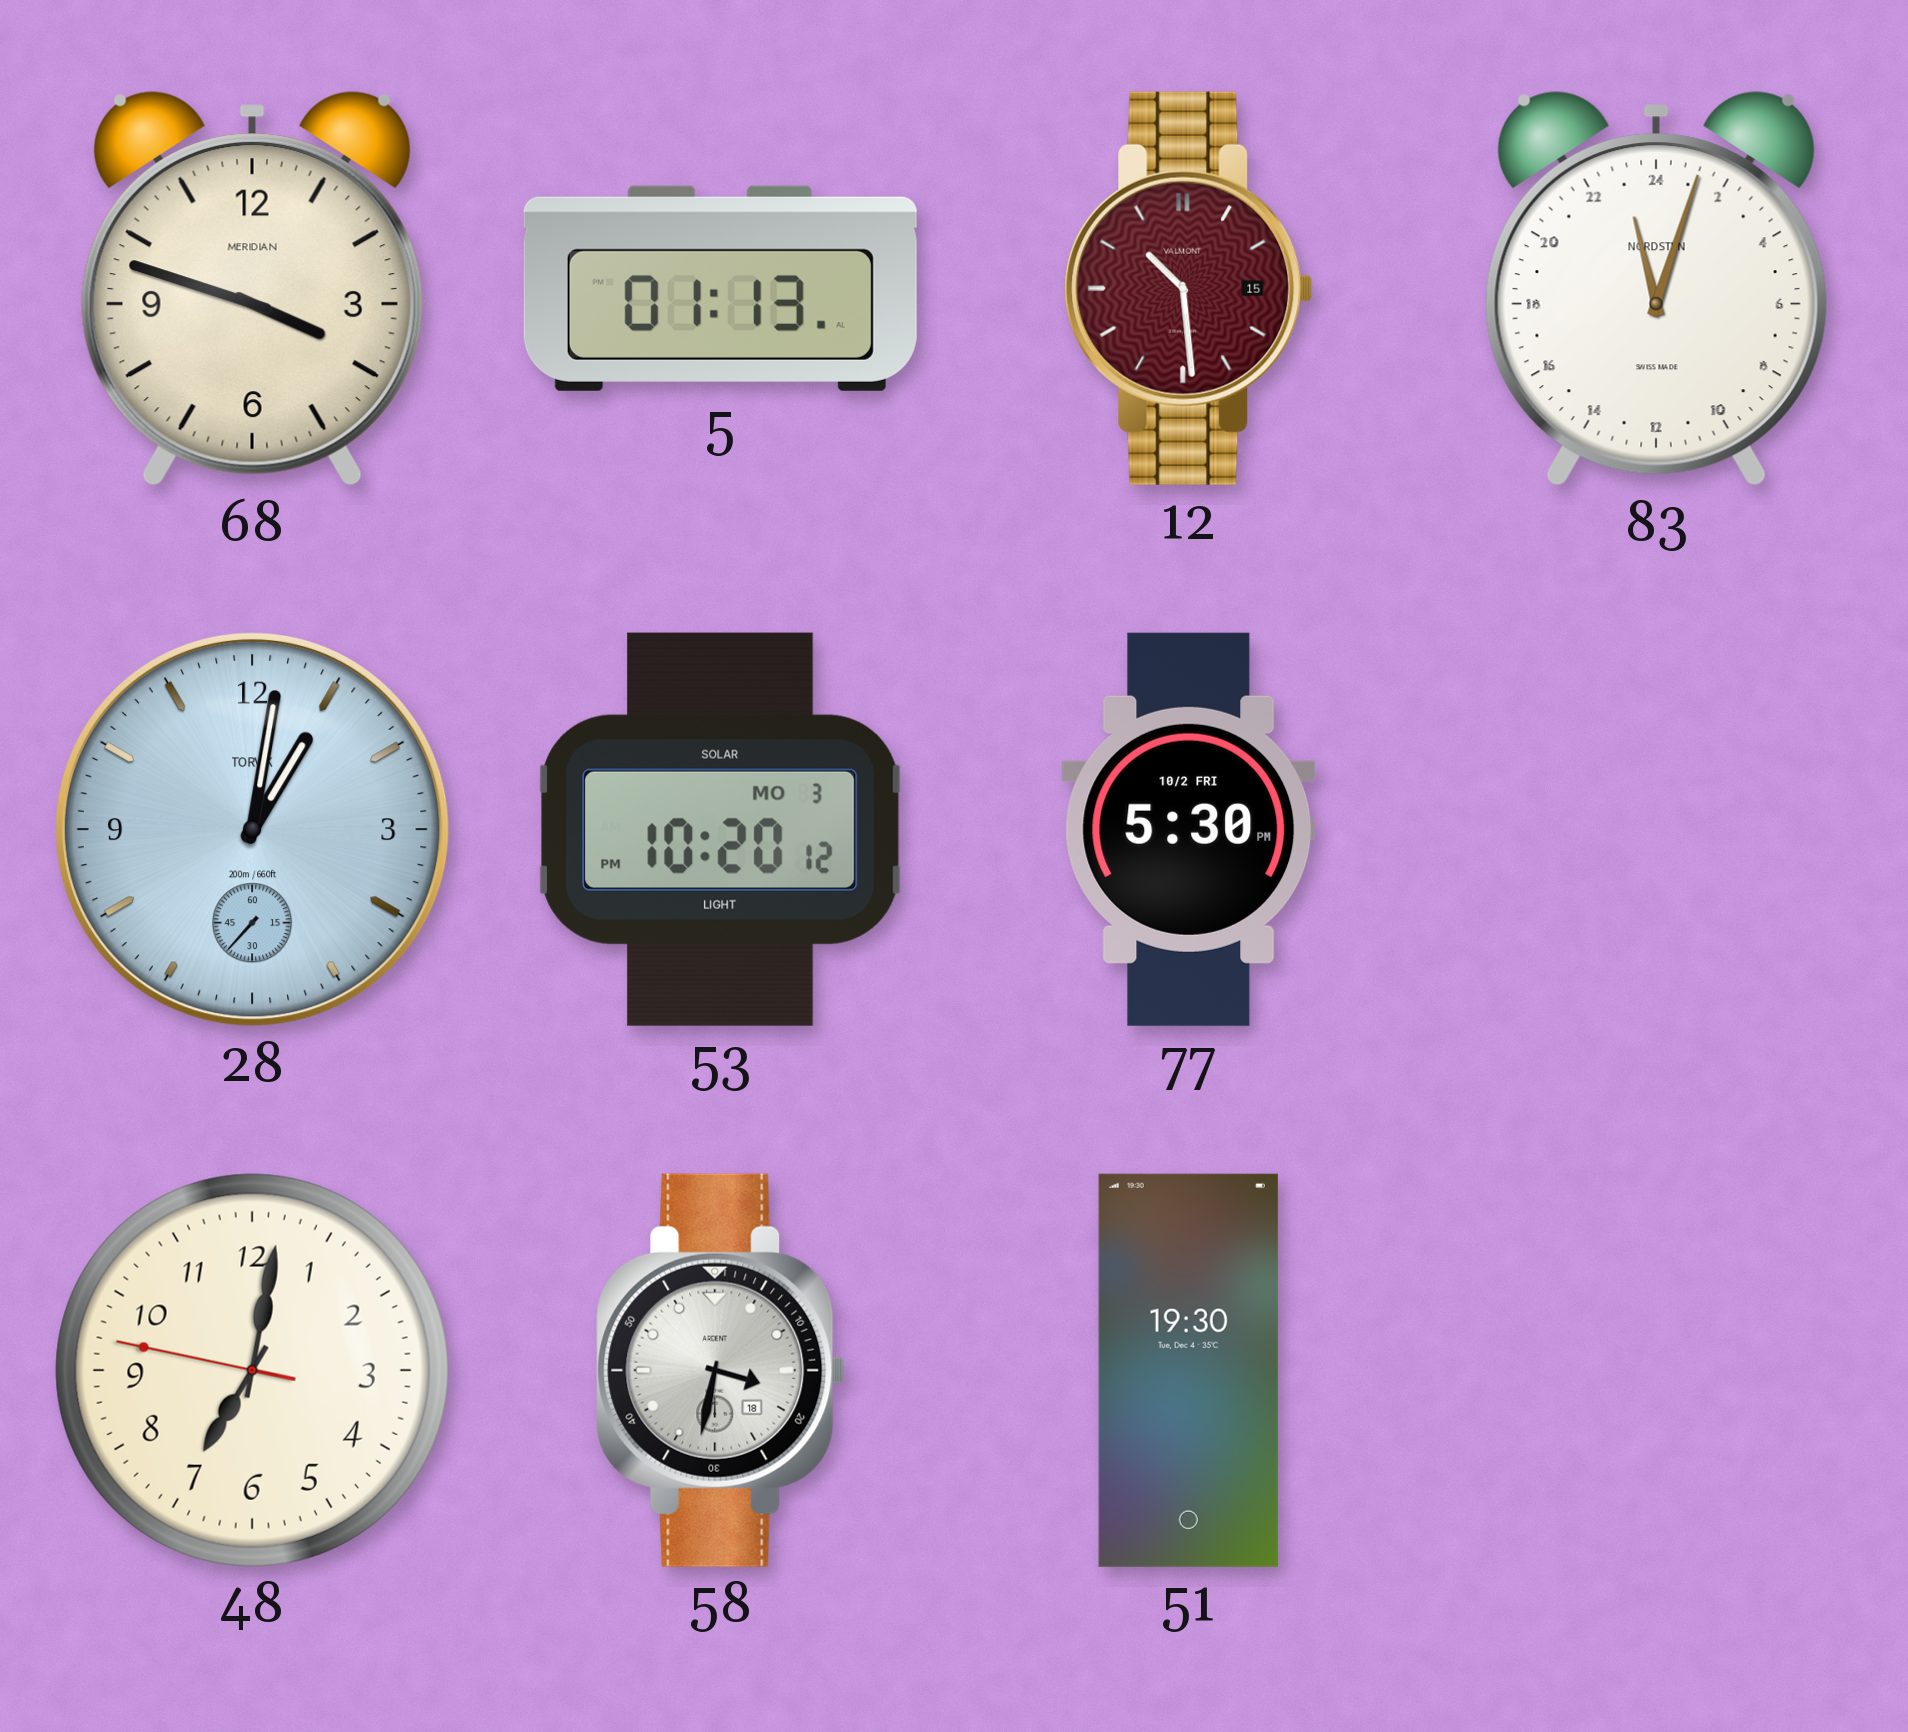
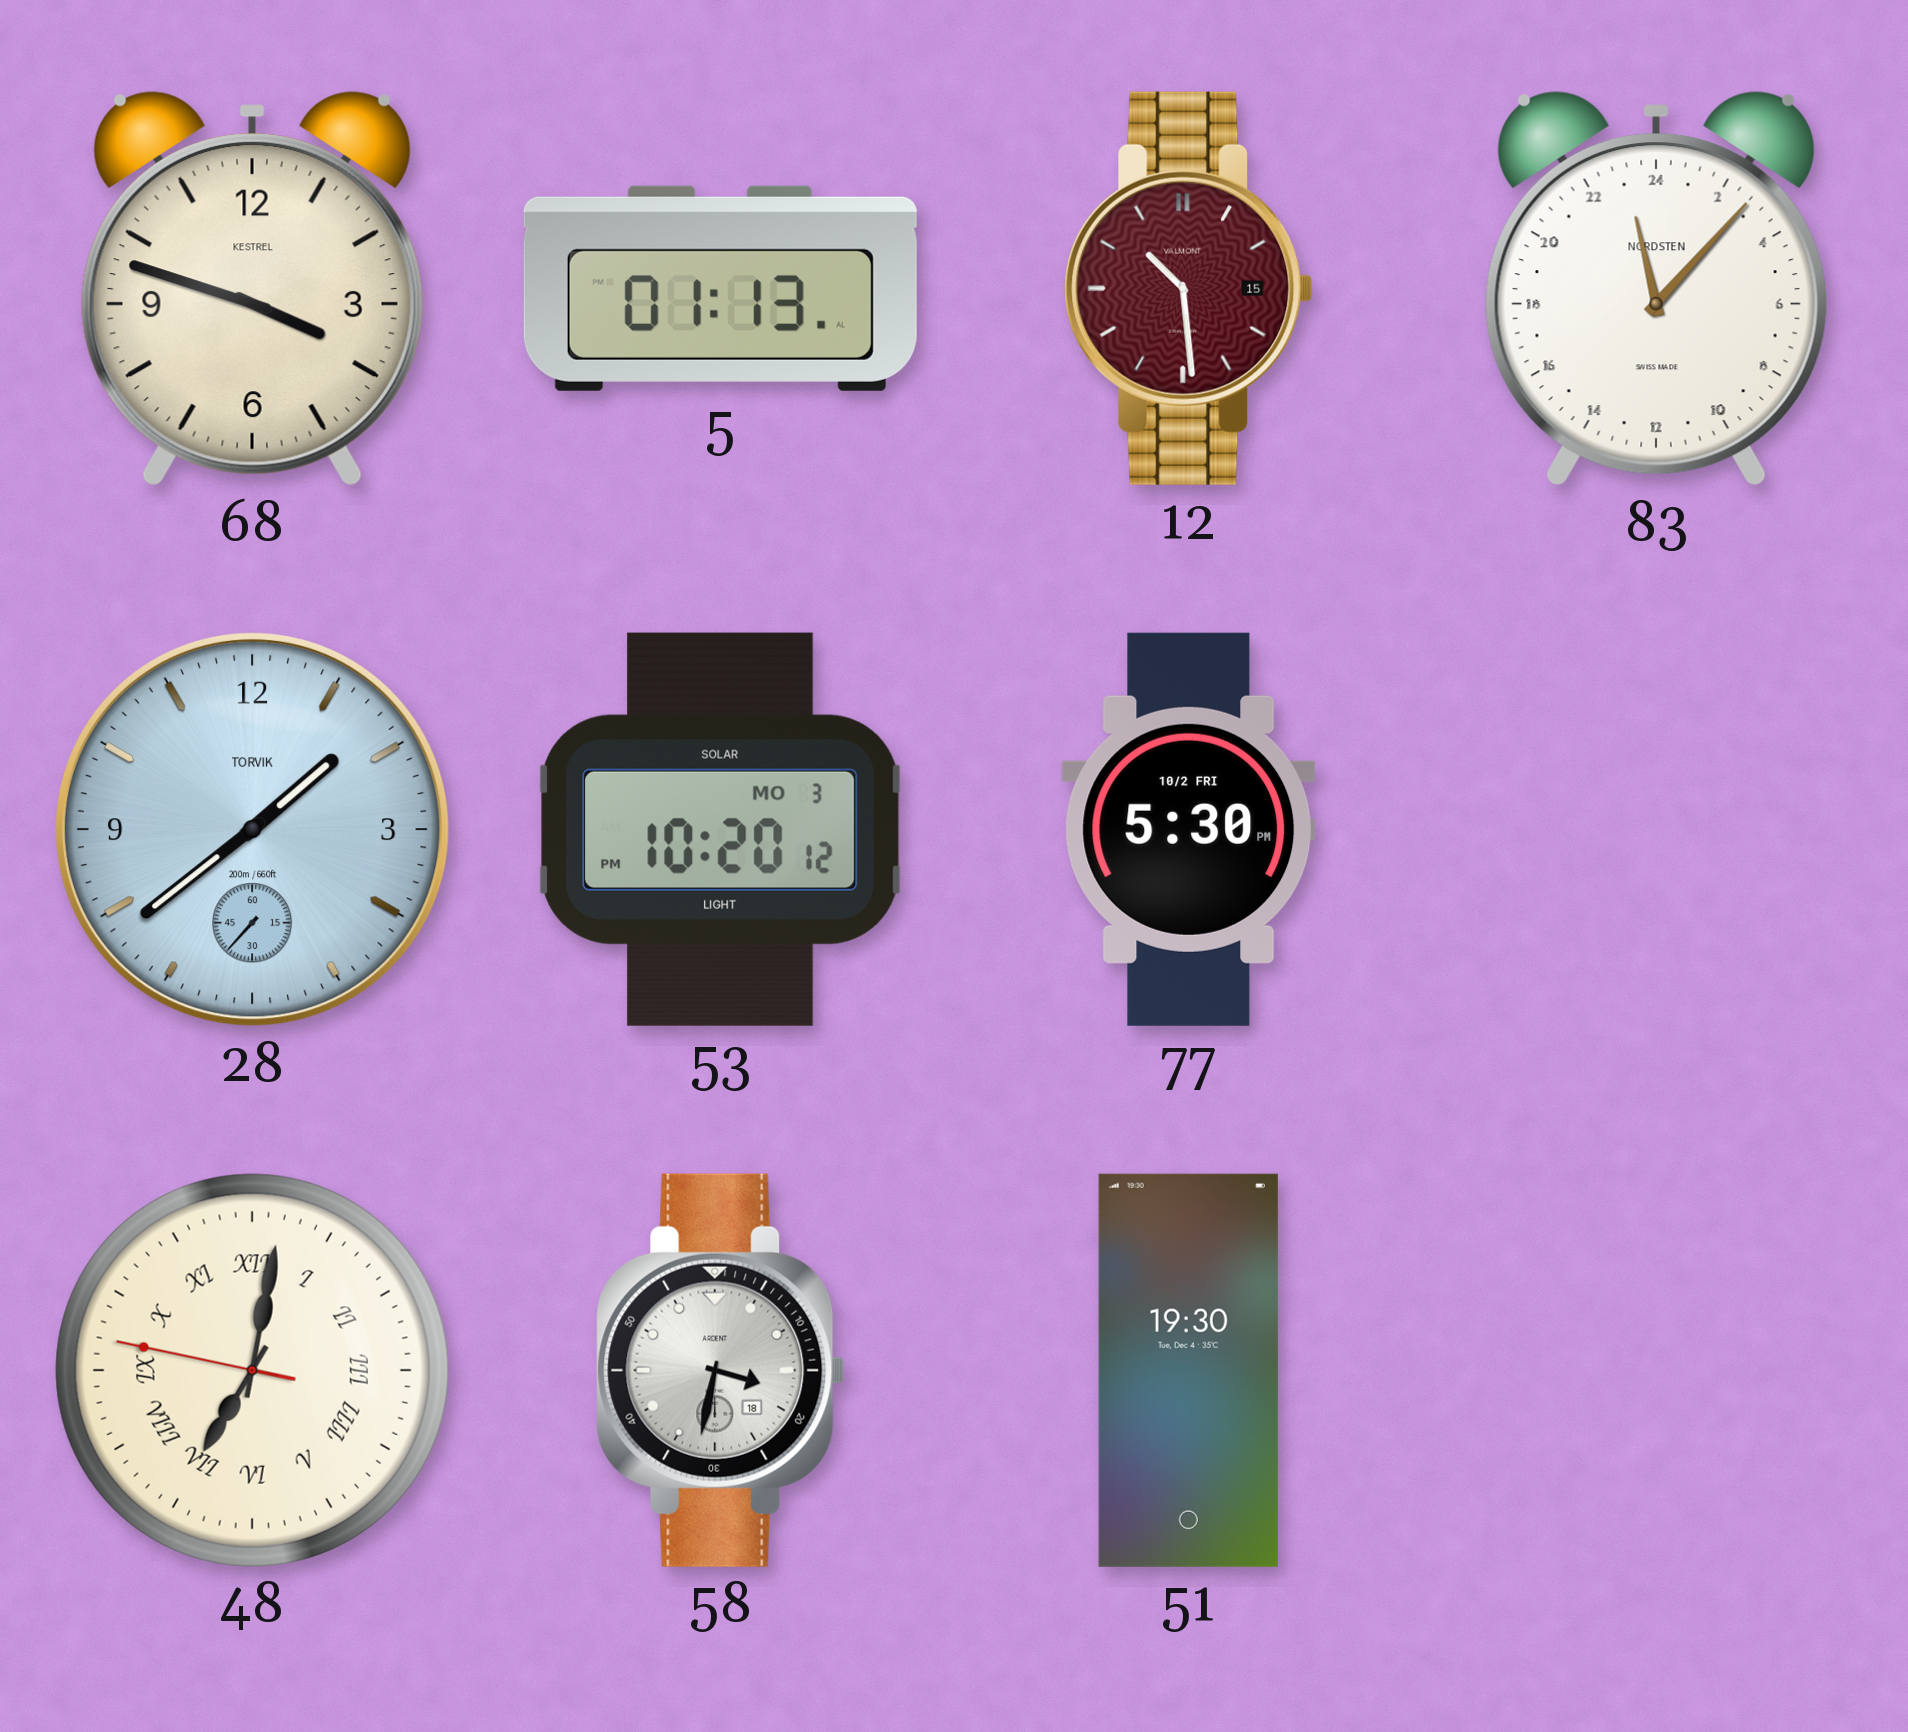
68 brand: MERIDIAN -> KESTREL
83: 23:03 -> 23:07
28: 1:01 -> 1:38
48 numerals: Arabic -> Roman
